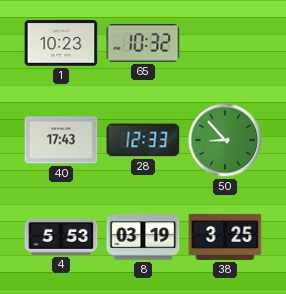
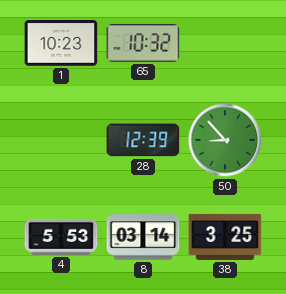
40: 17:43 -> none
28: 12:33 -> 12:39
8: 03:19 -> 03:14
